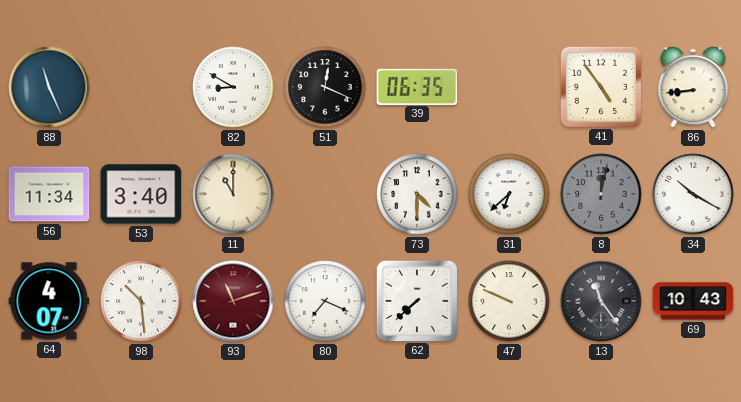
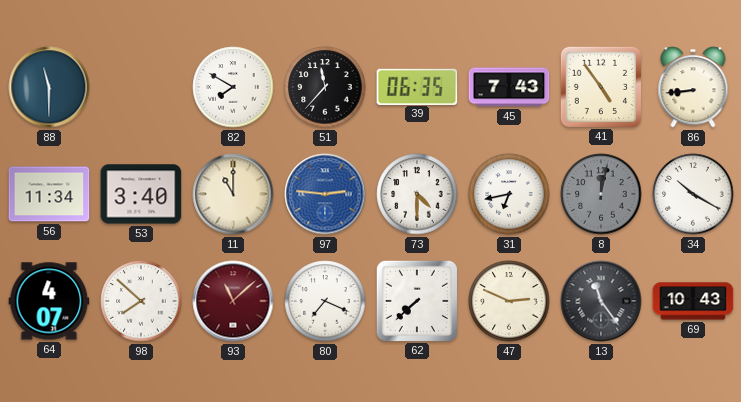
88: 11:26 -> 11:30
82: 8:50 -> 7:50
51: 12:19 -> 11:37
45: none -> 7:43
97: none -> 2:46
31: 6:38 -> 6:43
98: 10:29 -> 7:52
93: 11:12 -> 11:08
47: 9:49 -> 2:49
